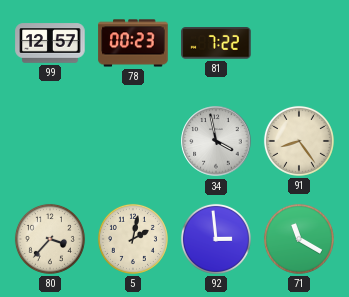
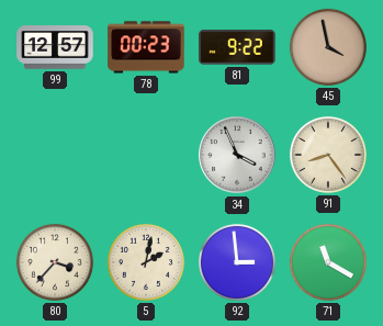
81: 7:22 -> 9:22
45: none -> 3:58
34: 3:58 -> 3:56
